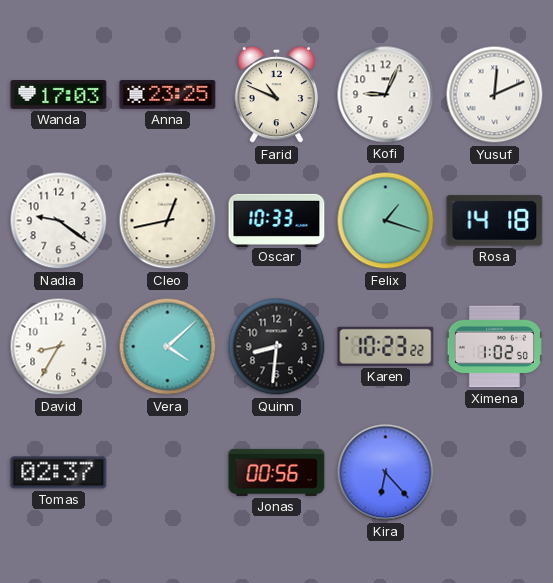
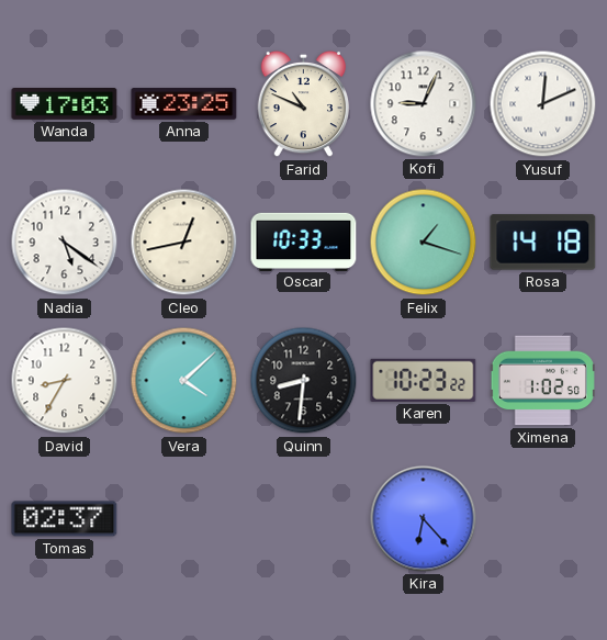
Nadia: 9:21 -> 5:21
Jonas: 00:56 -> none
